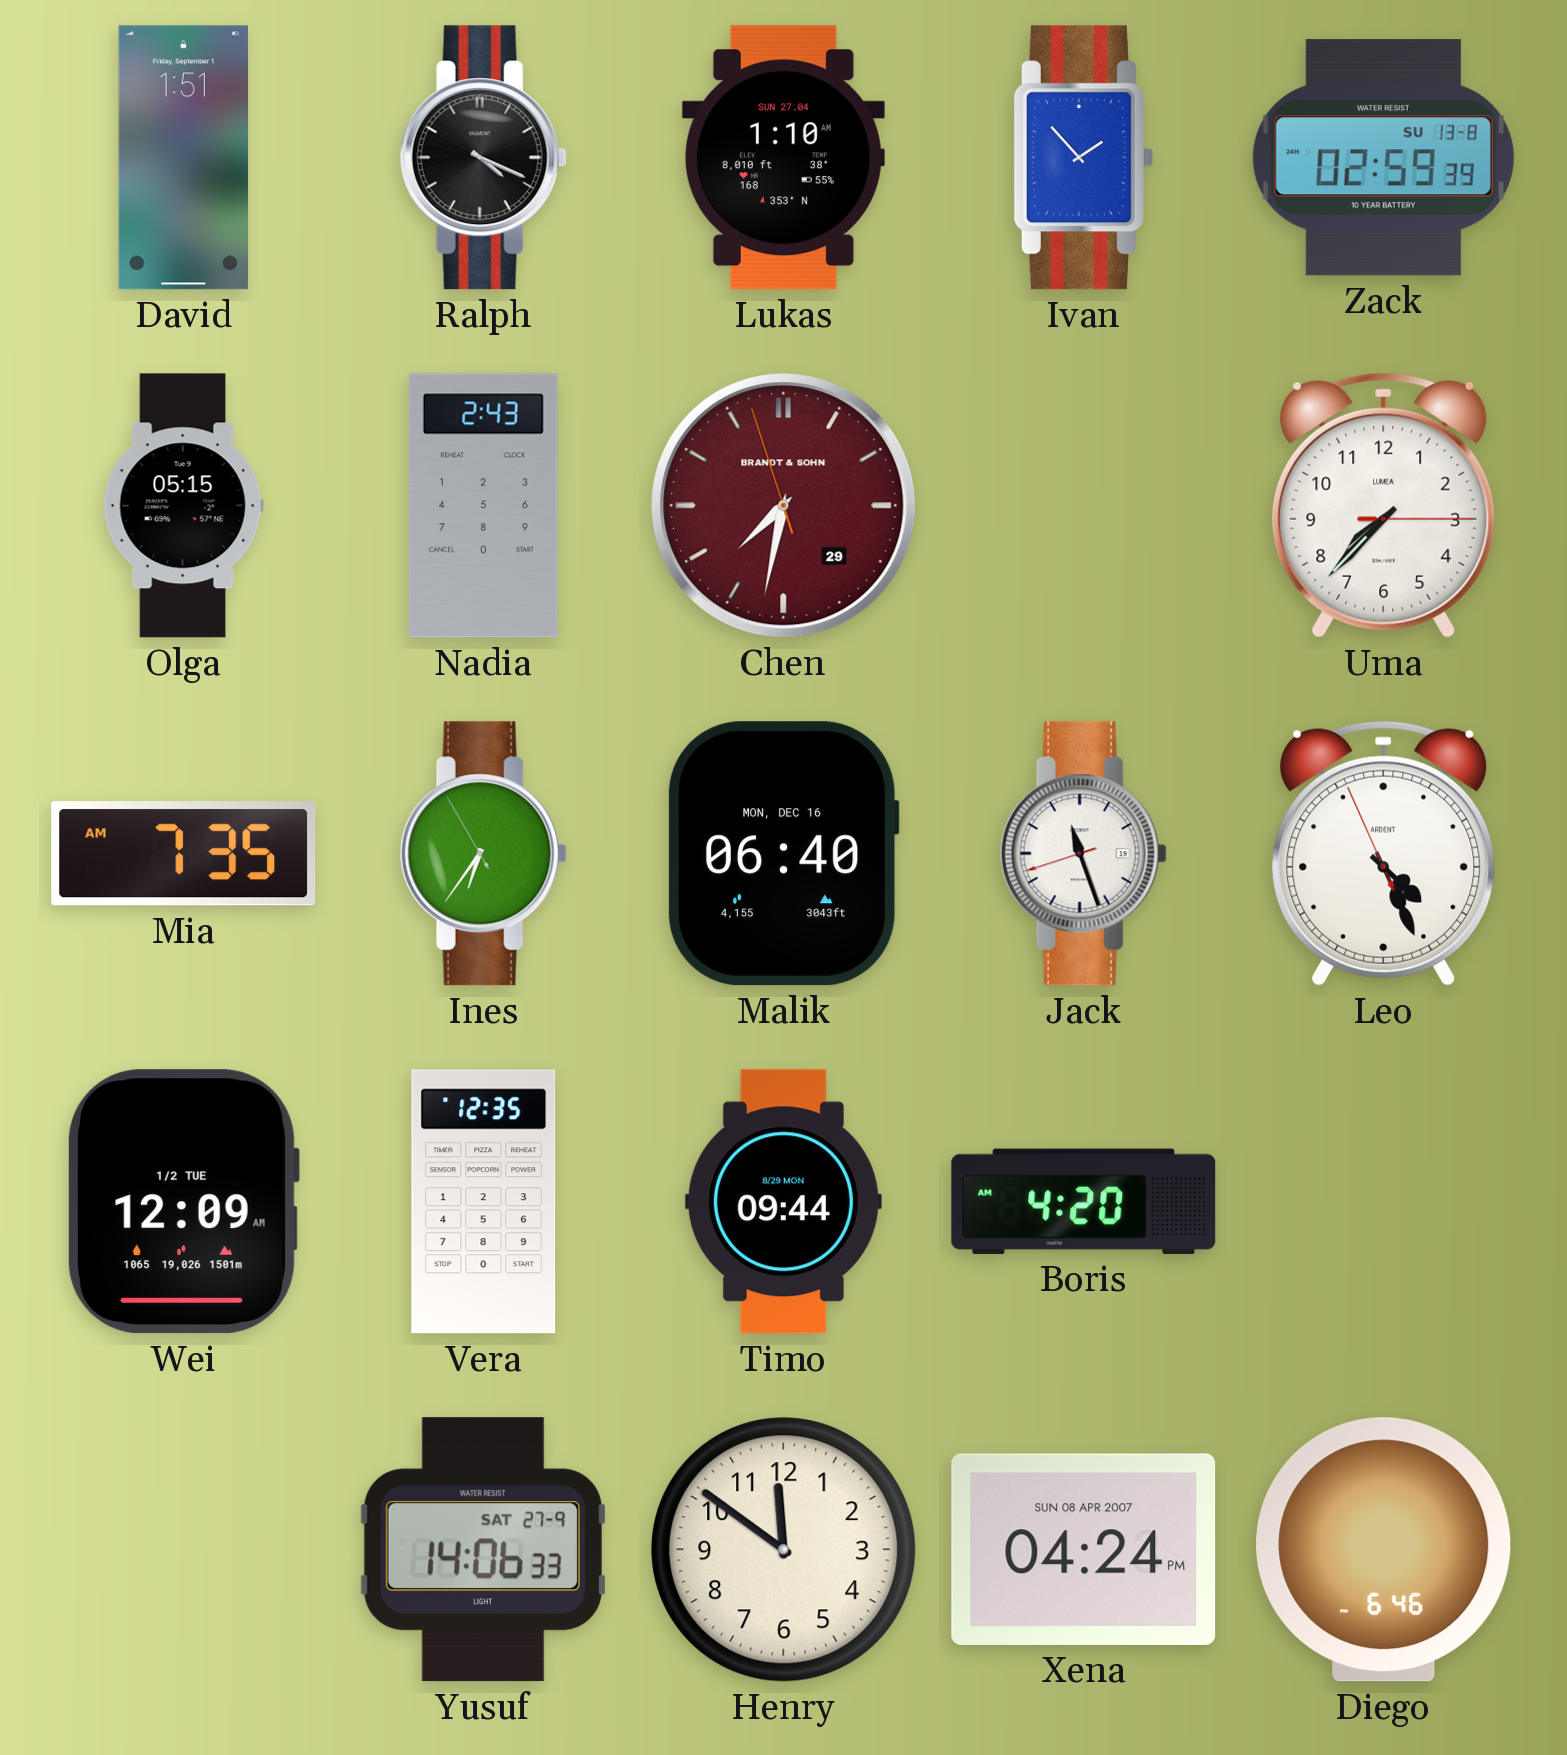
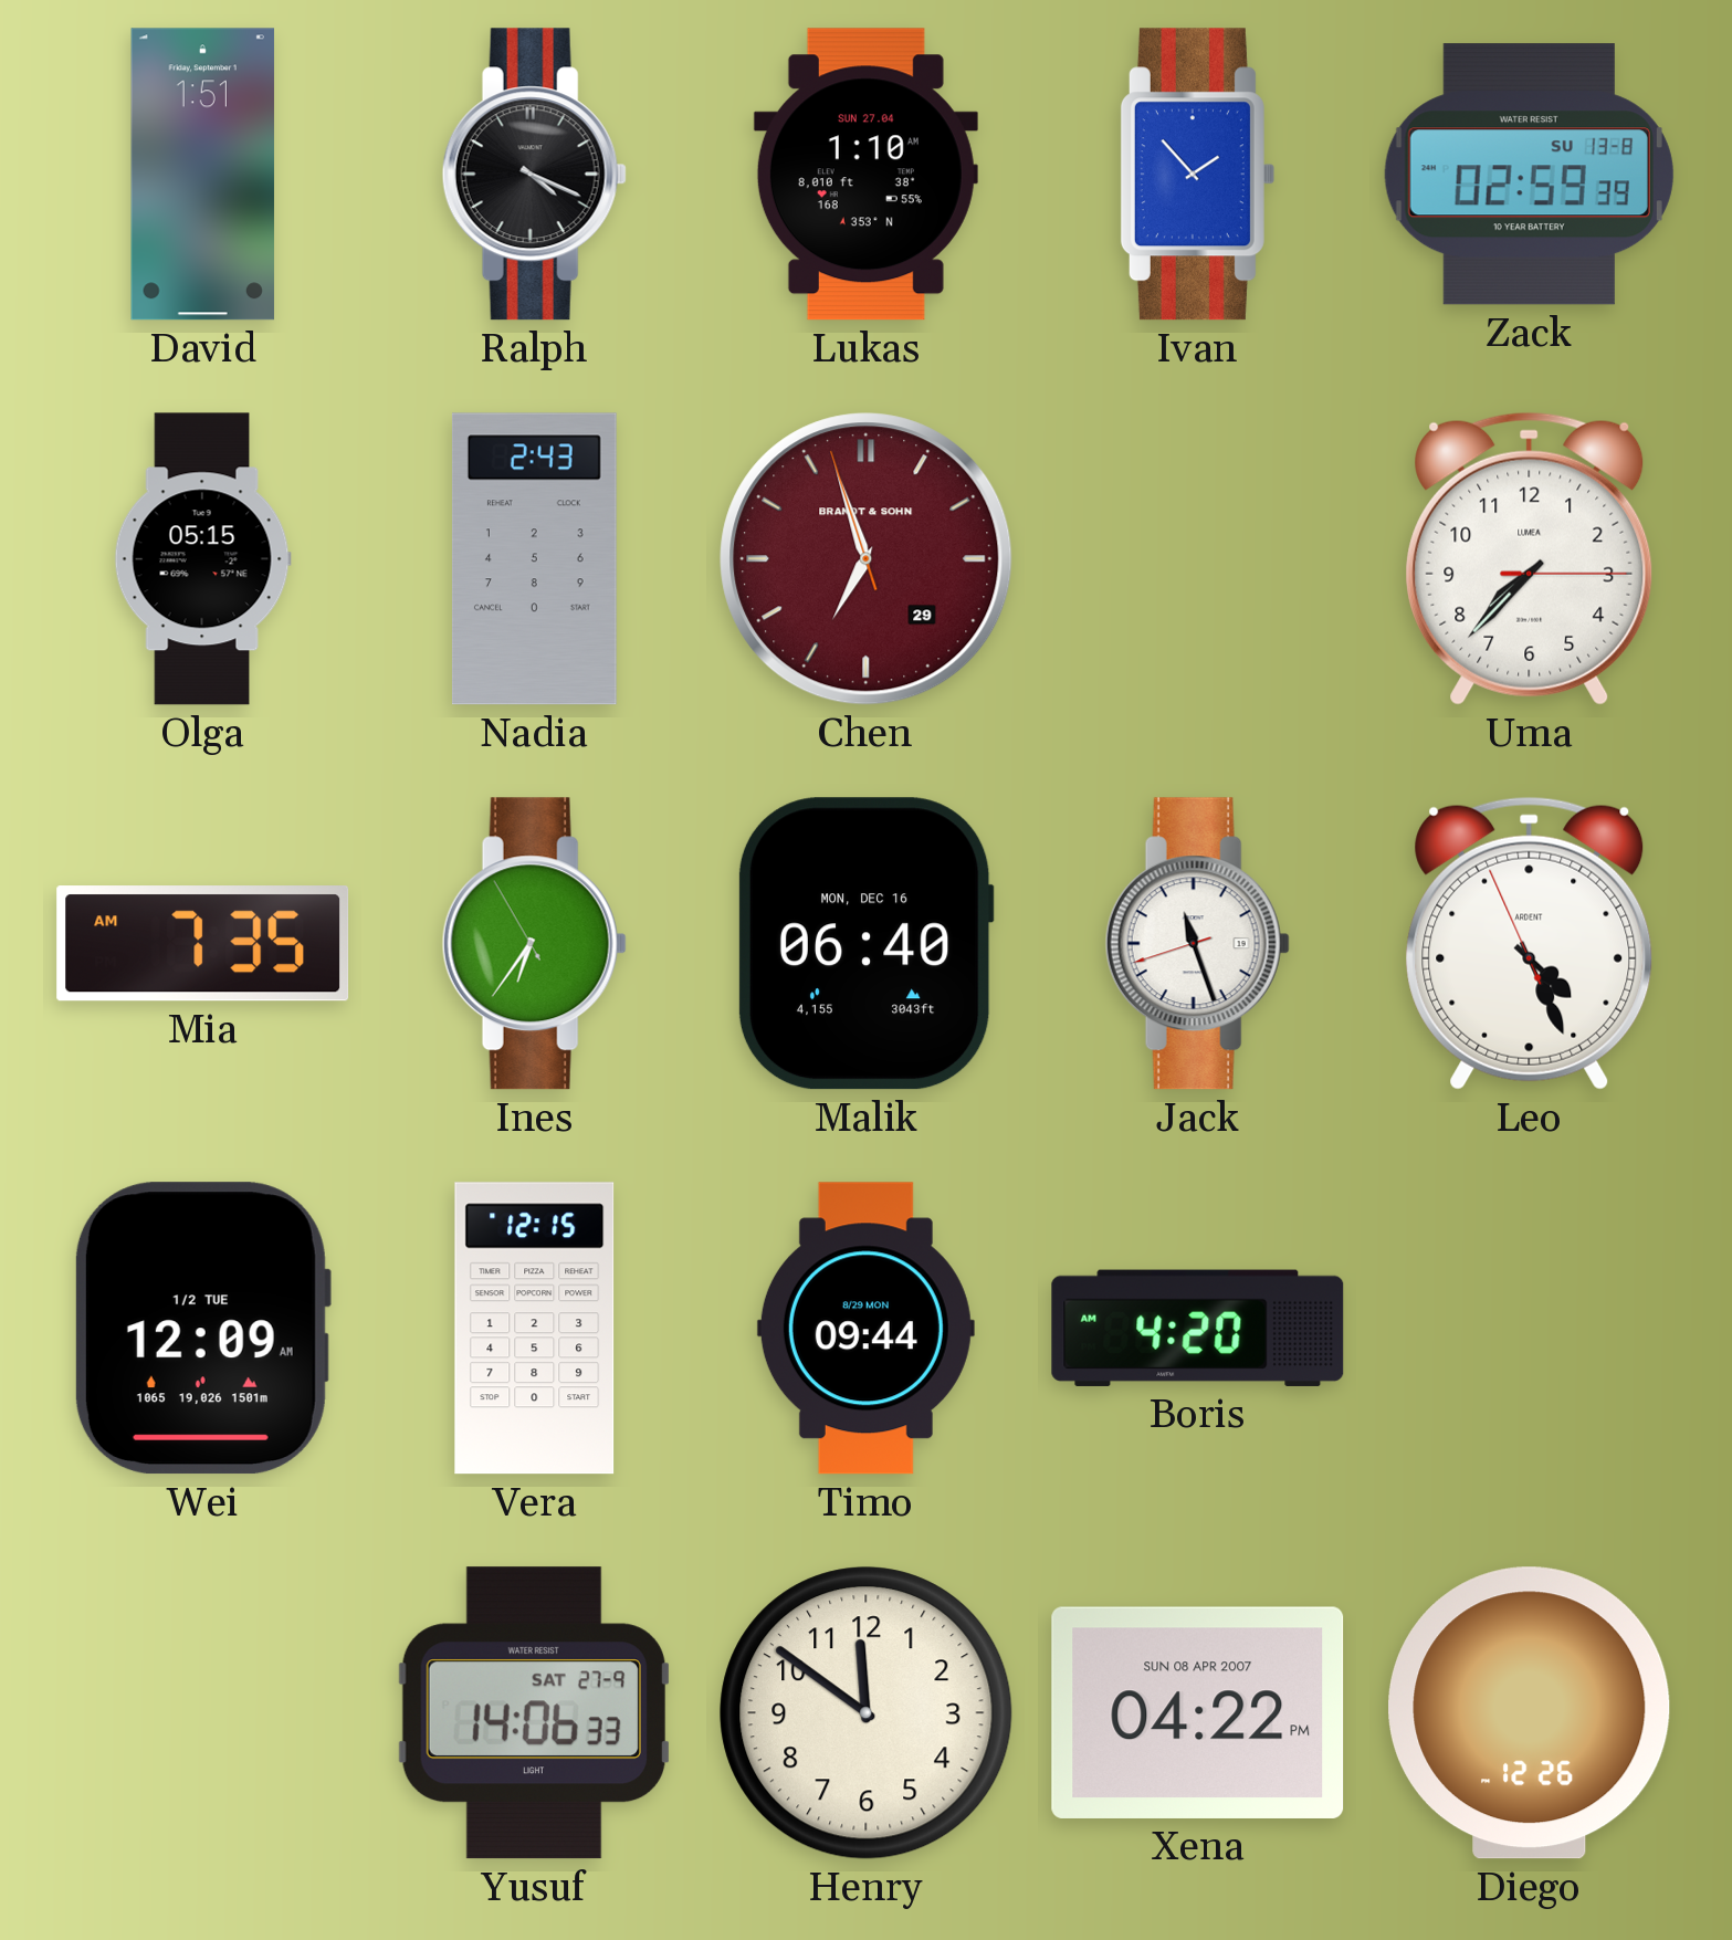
Chen: 7:31 -> 6:56
Vera: 12:35 -> 12:15
Xena: 04:24 -> 04:22
Diego: 6:46 -> 12:26
